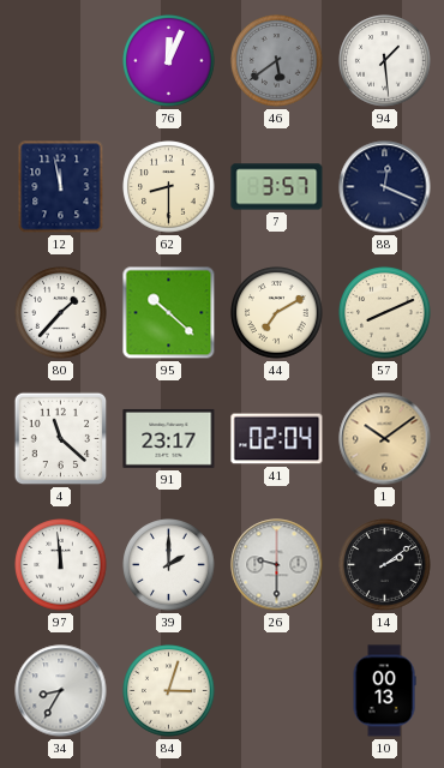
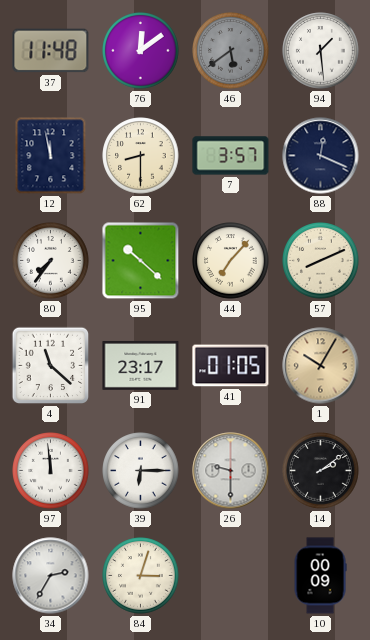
37: none -> 11:48
76: 12:04 -> 12:09
80: 1:37 -> 7:36
44: 7:10 -> 7:07
41: 02:04 -> 01:05
1: 10:09 -> 10:05
39: 2:00 -> 6:15
34: 8:35 -> 2:35
10: 00:13 -> 00:09
